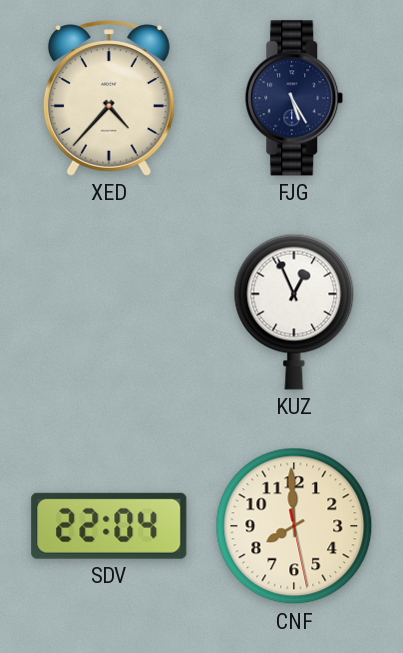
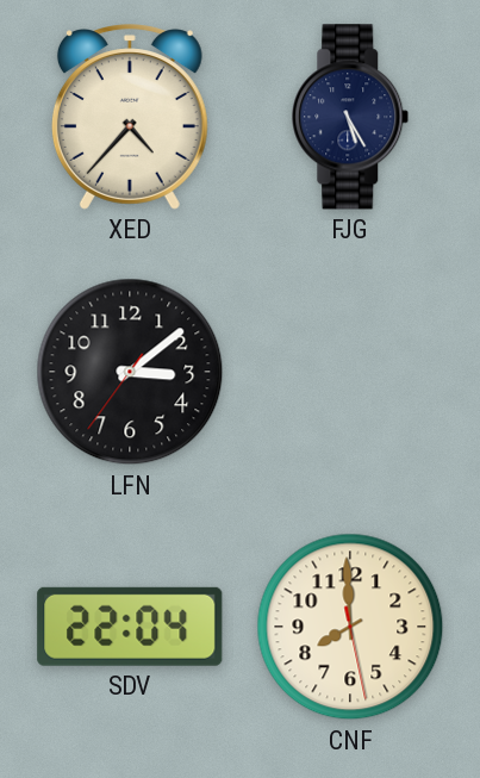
LFN: none -> 3:08
KUZ: 12:56 -> none
